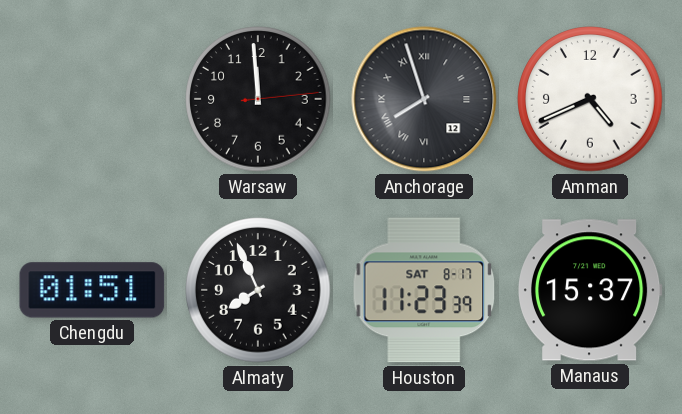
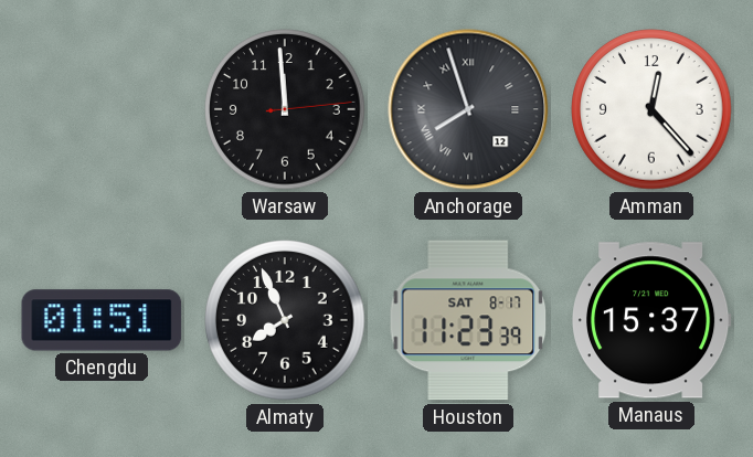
Amman: 4:41 -> 12:23
